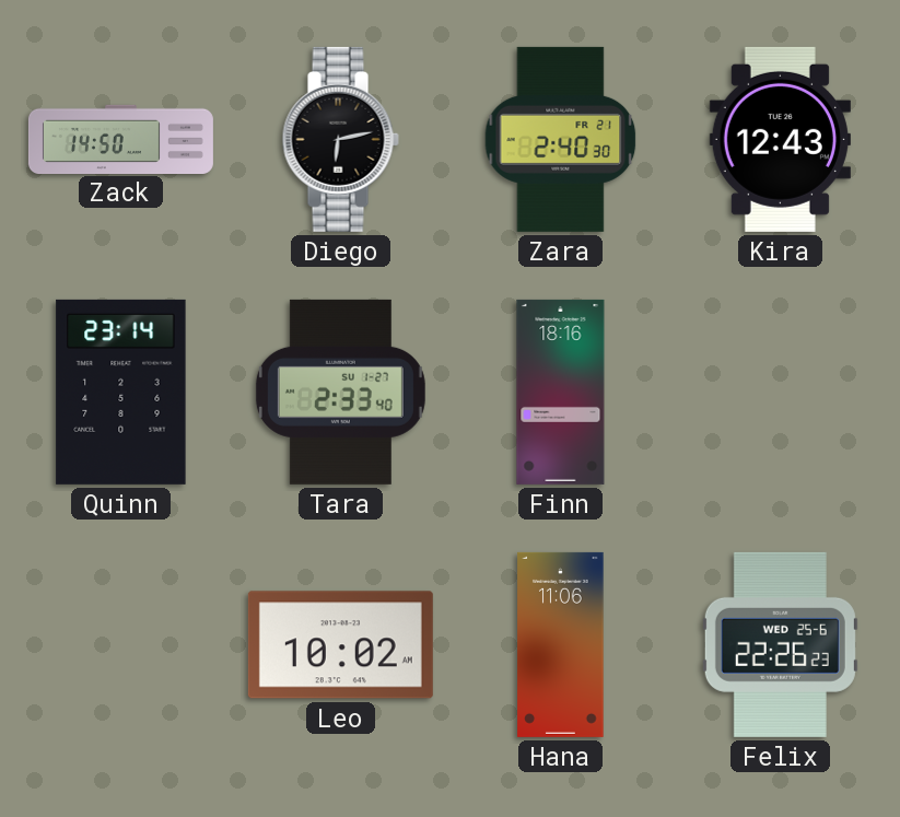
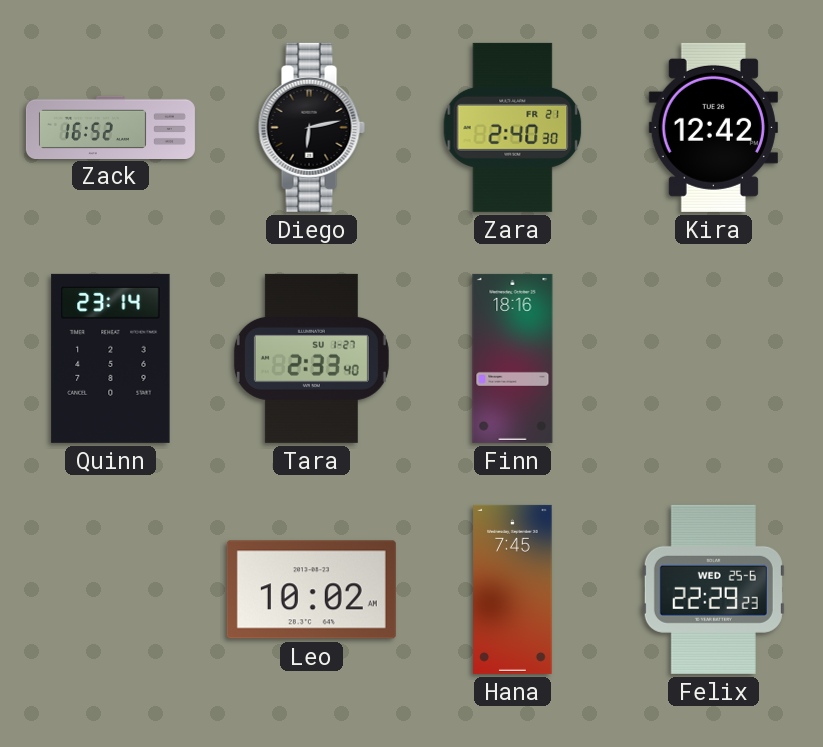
Zack: 14:50 -> 16:52
Kira: 12:43 -> 12:42
Hana: 11:06 -> 7:45
Felix: 22:26 -> 22:29
